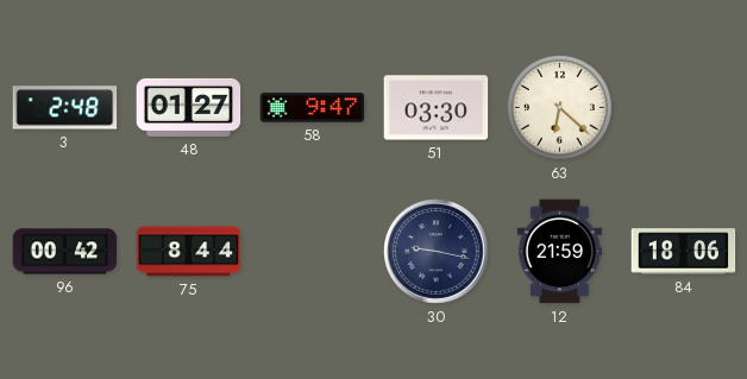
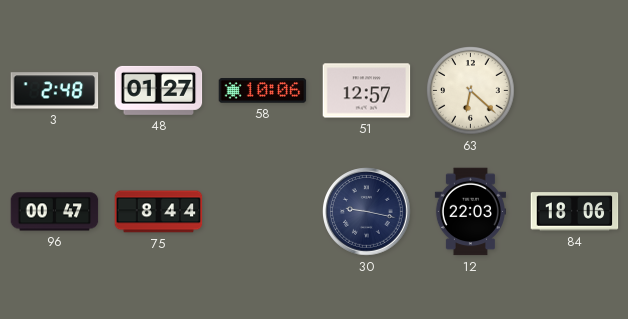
58: 9:47 -> 10:06
51: 03:30 -> 12:57
96: 00:42 -> 00:47
12: 21:59 -> 22:03
